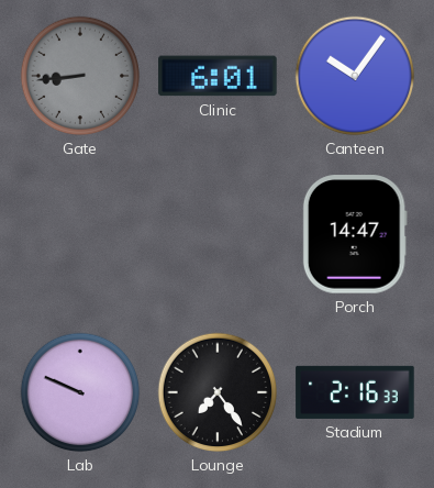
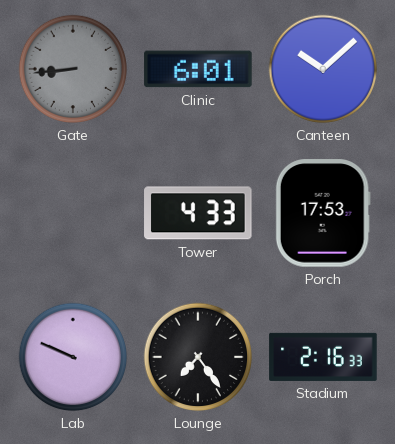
Canteen: 10:06 -> 10:08
Tower: none -> 4:33
Porch: 14:47 -> 17:53
